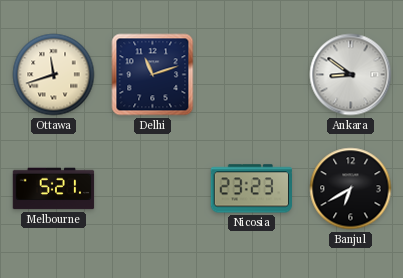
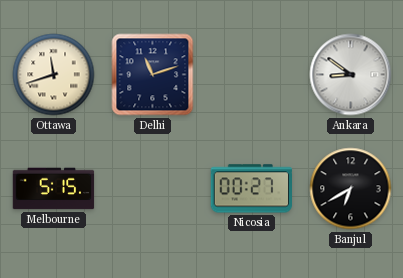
Melbourne: 5:21 -> 5:15
Nicosia: 23:23 -> 00:27
